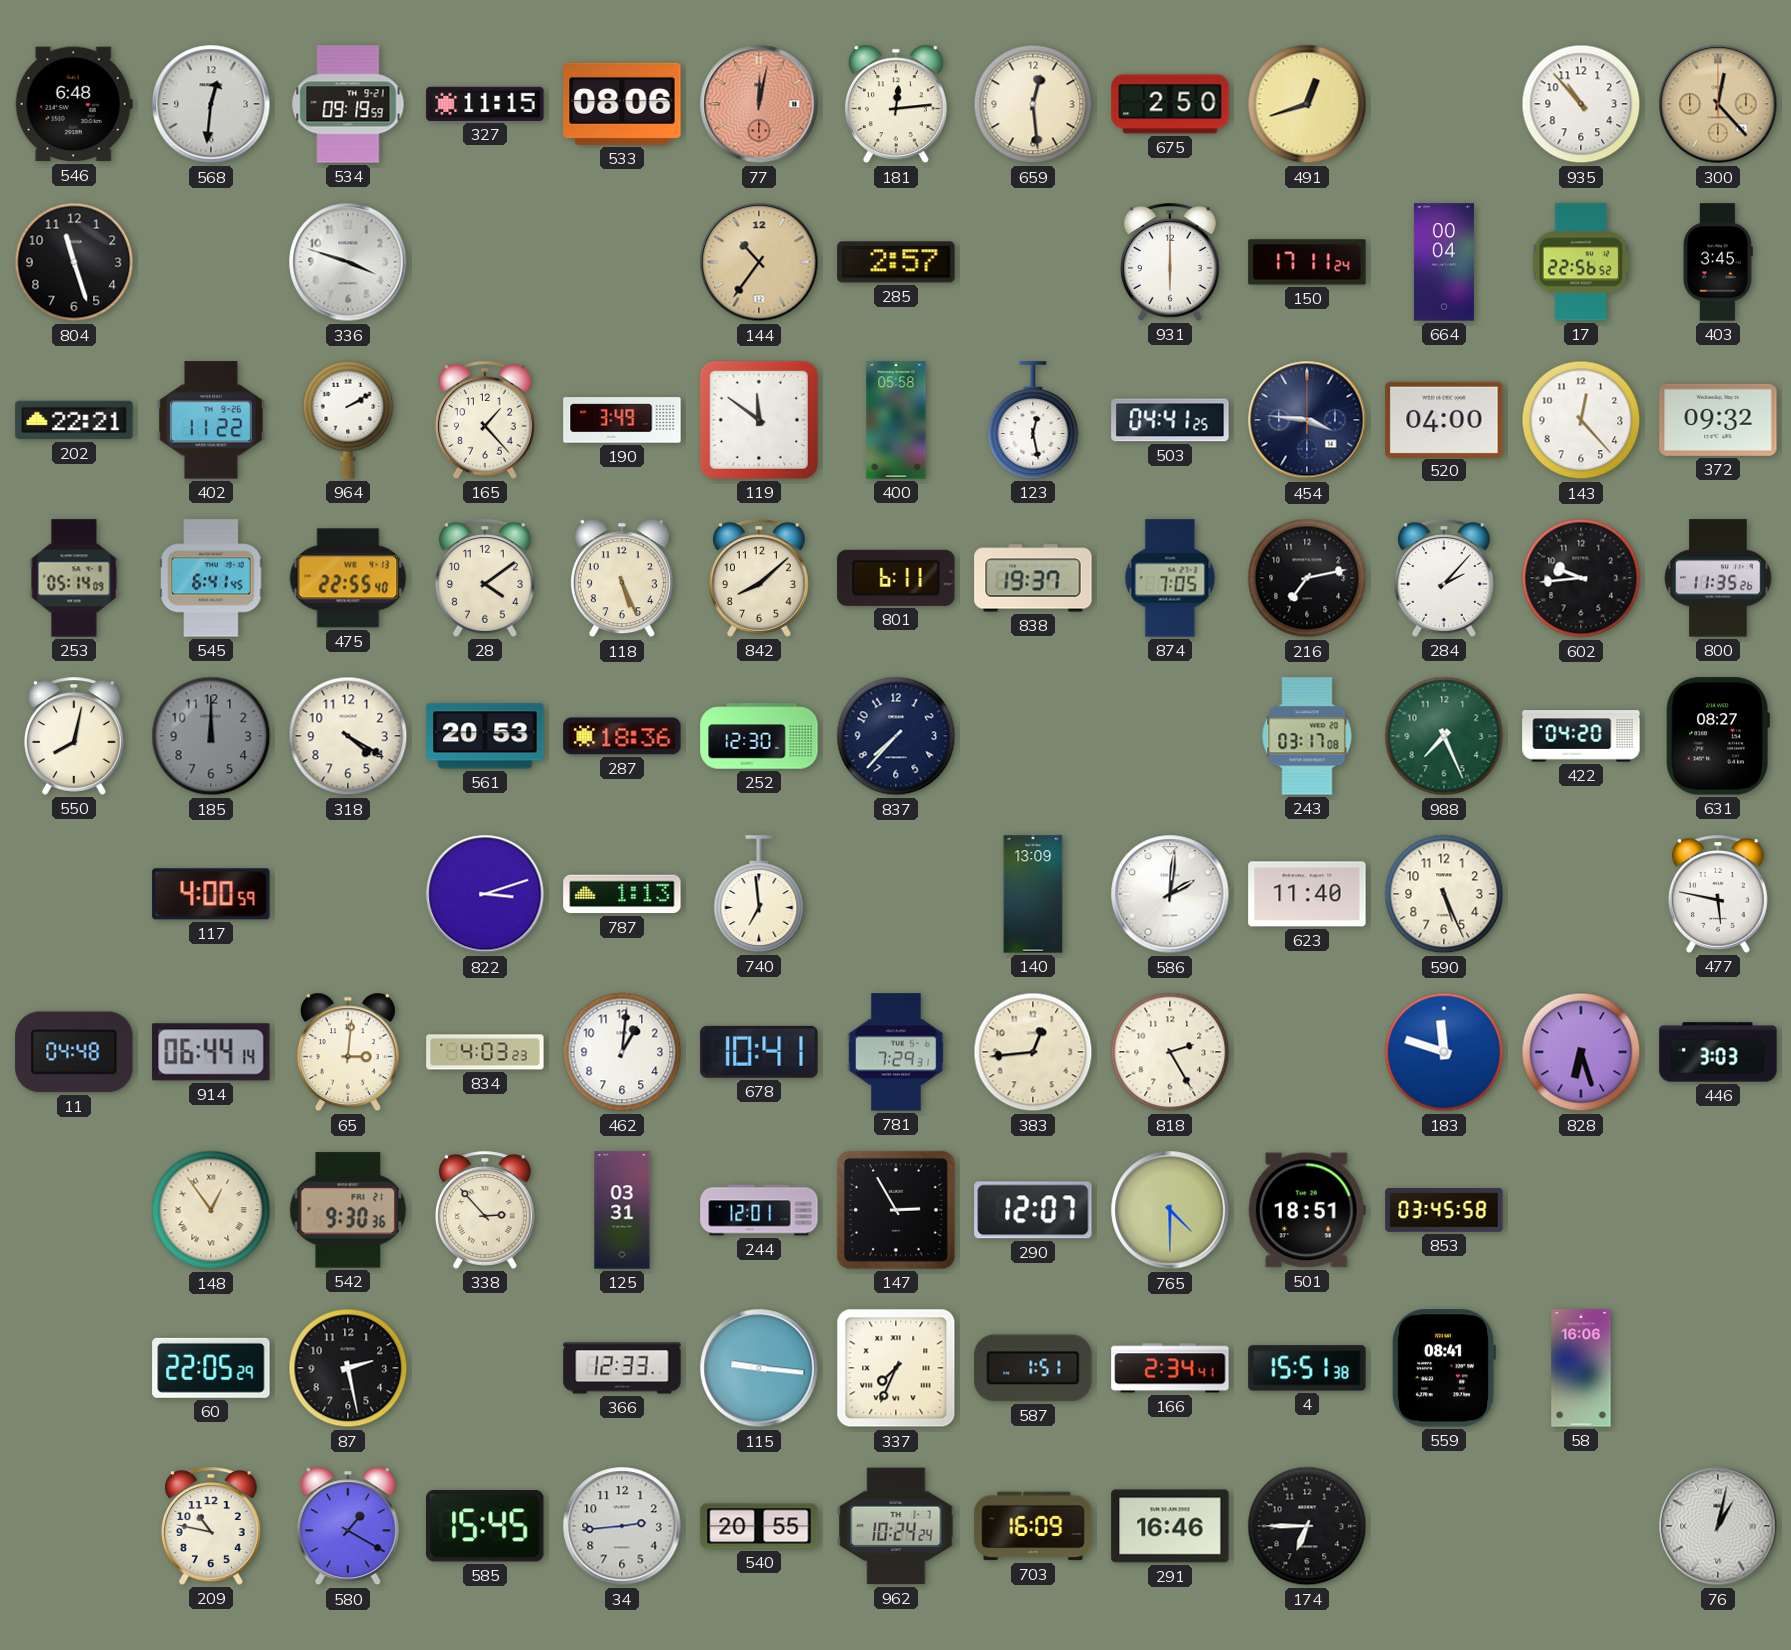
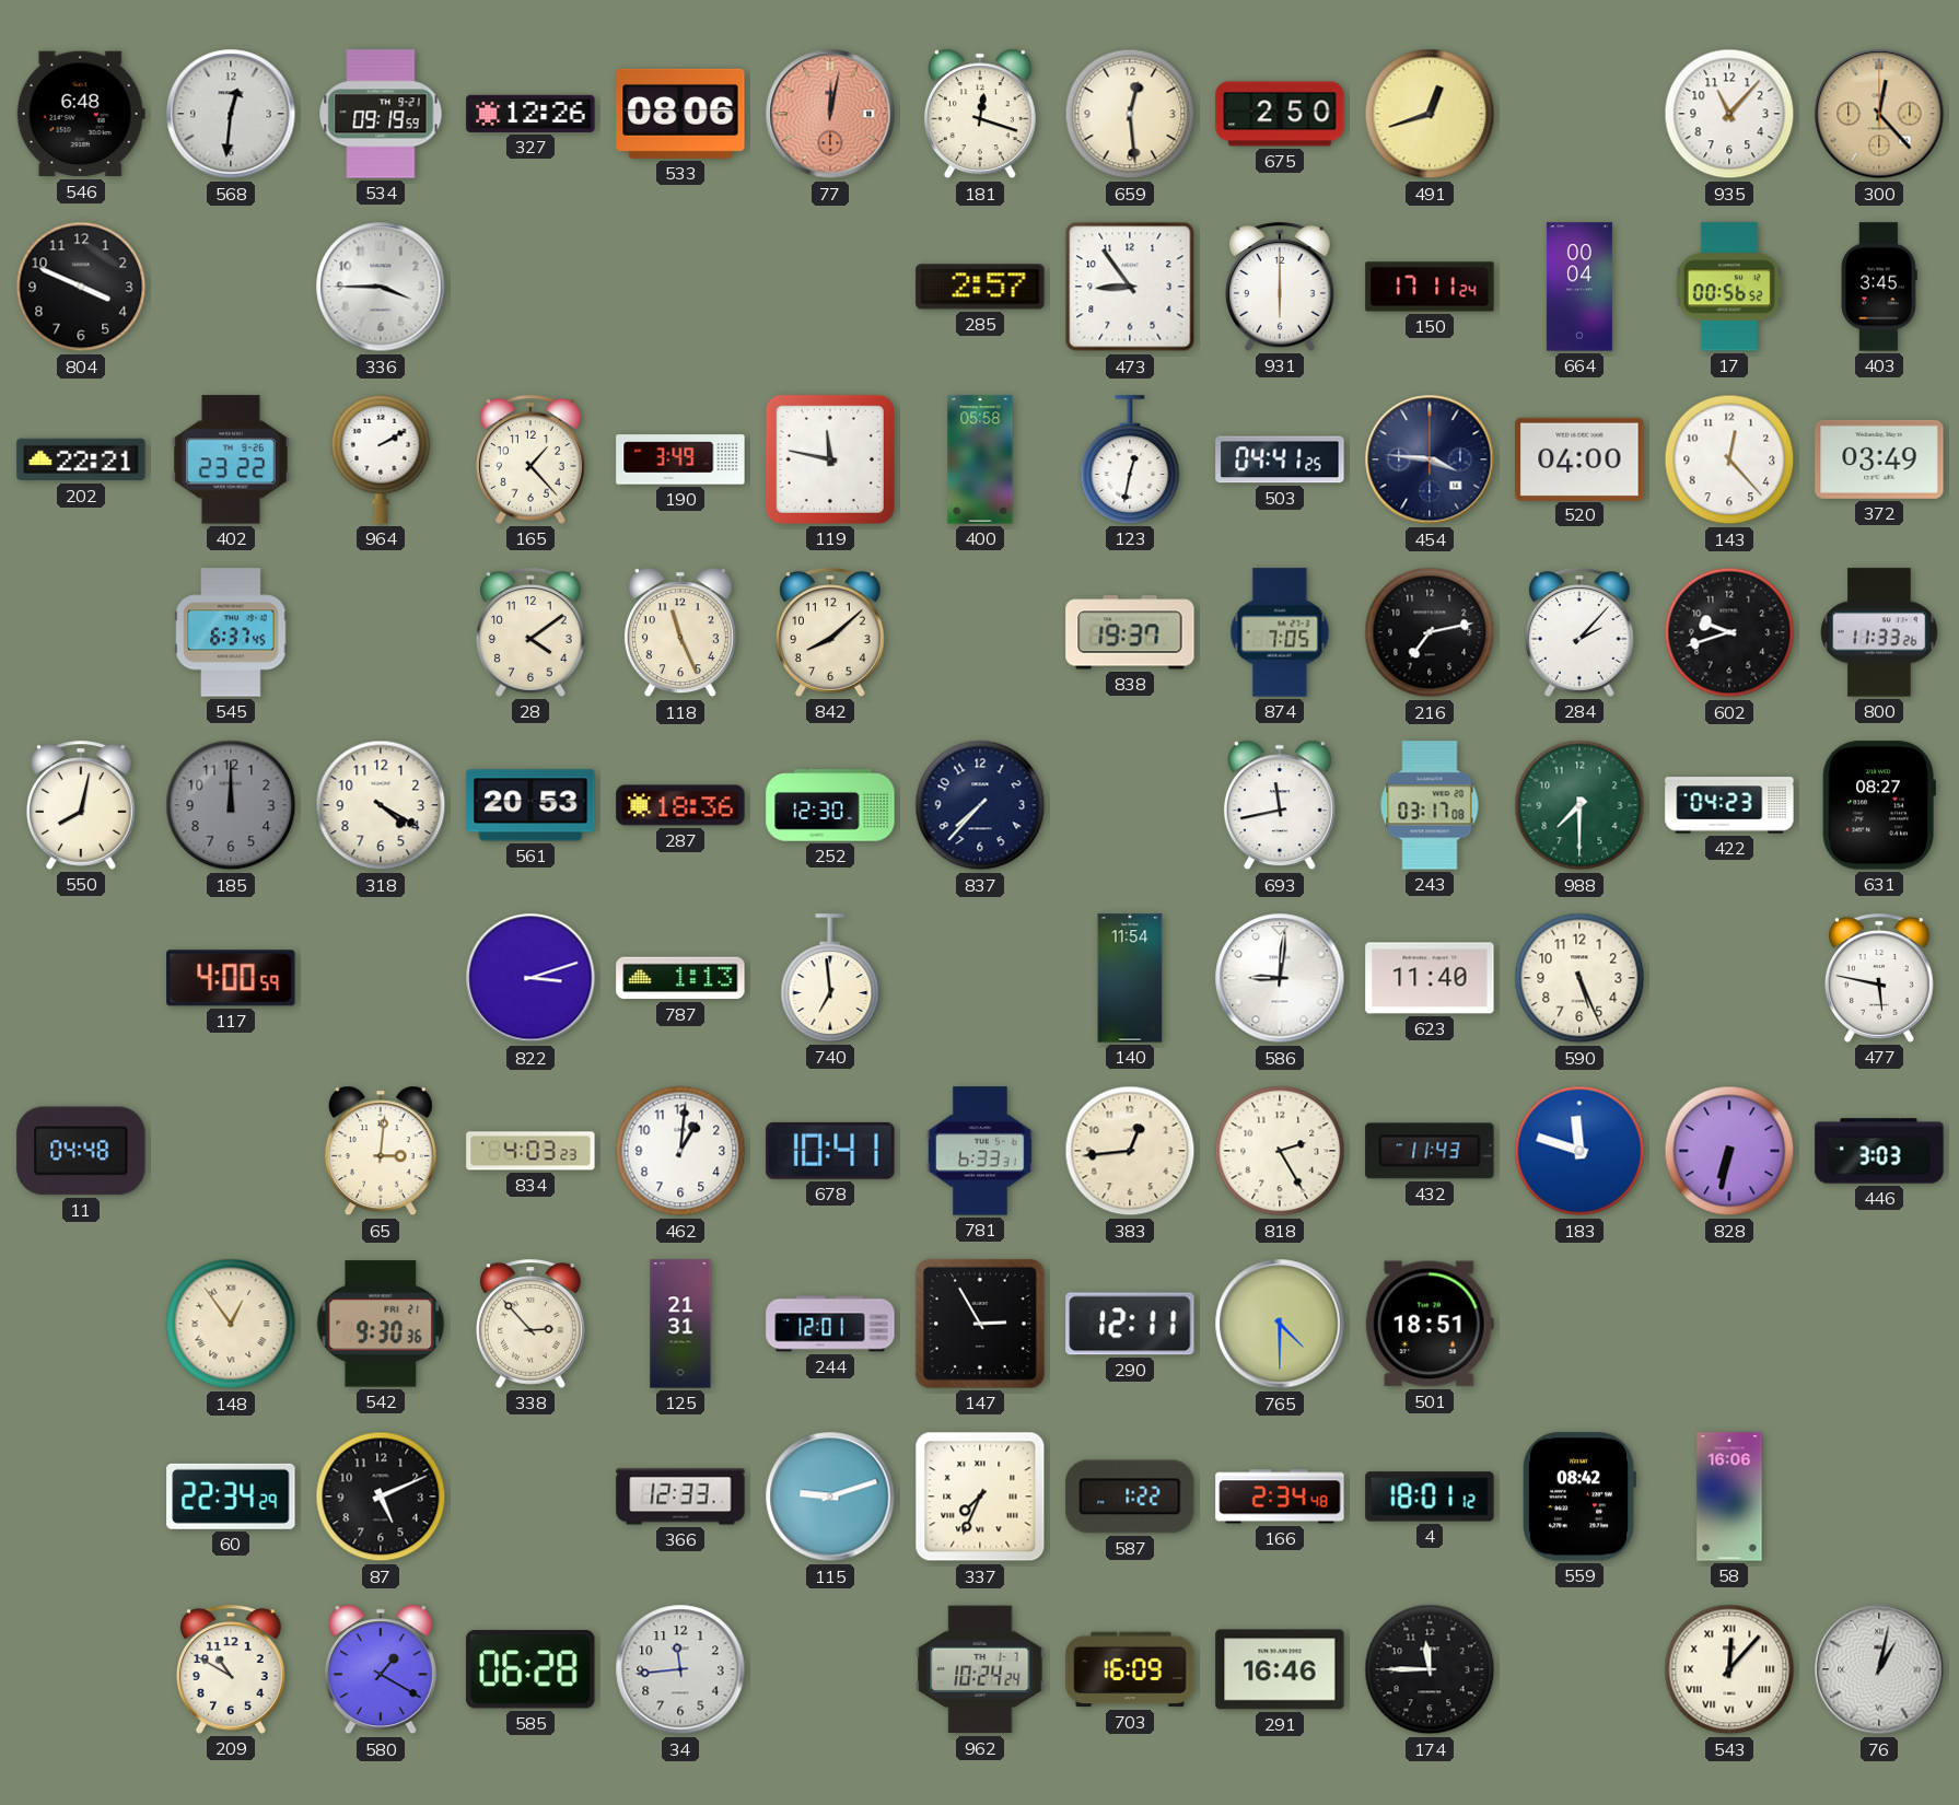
327: 11:15 -> 12:26
181: 12:14 -> 12:18
935: 10:53 -> 11:07
804: 11:27 -> 3:49
336: 3:48 -> 3:45
144: 10:36 -> none
473: none -> 8:54
17: 22:56 -> 00:56
402: 11:22 -> 23:22
119: 11:51 -> 11:47
123: 12:28 -> 12:32
372: 09:32 -> 03:49
253: 05:14 -> none
545: 6:41 -> 6:37
475: 22:55 -> none
118: 5:26 -> 11:26
801: 6:11 -> none
602: 9:44 -> 9:42
800: 11:35 -> 11:33
693: none -> 11:43
988: 7:26 -> 7:30
422: 04:20 -> 04:23
140: 13:09 -> 11:54
586: 2:01 -> 9:01
914: 06:44 -> none
781: 7:29 -> 6:33
432: none -> 11:43
828: 6:27 -> 6:32
125: 03:31 -> 21:31
290: 12:07 -> 12:11
853: 03:45 -> none
60: 22:05 -> 22:34
87: 2:28 -> 5:11
115: 9:16 -> 9:12
587: 1:51 -> 1:22
166: 2:34:41 -> 2:34:48
4: 15:51 -> 18:01
559: 08:41 -> 08:42
209: 10:47 -> 10:50
585: 15:45 -> 06:28
34: 2:44 -> 11:44
540: 20:55 -> none
174: 6:45 -> 11:45
543: none -> 12:07
